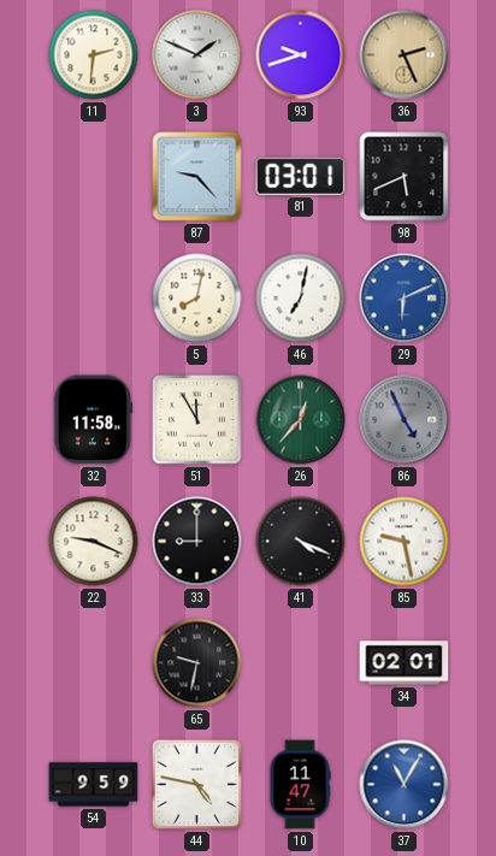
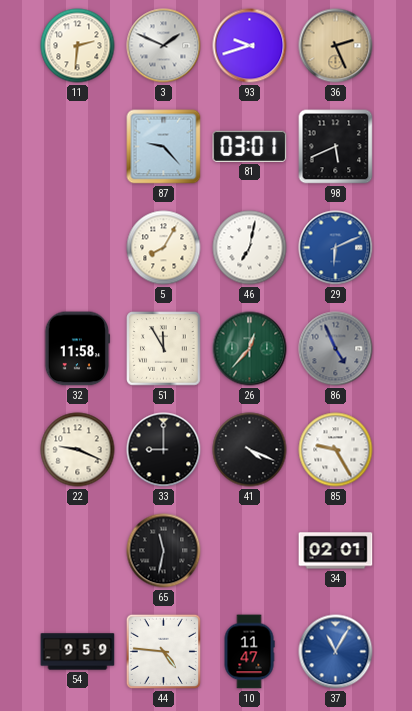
5: 8:02 -> 8:05
85: 9:28 -> 9:25
65: 9:32 -> 11:32
44: 4:47 -> 4:46
